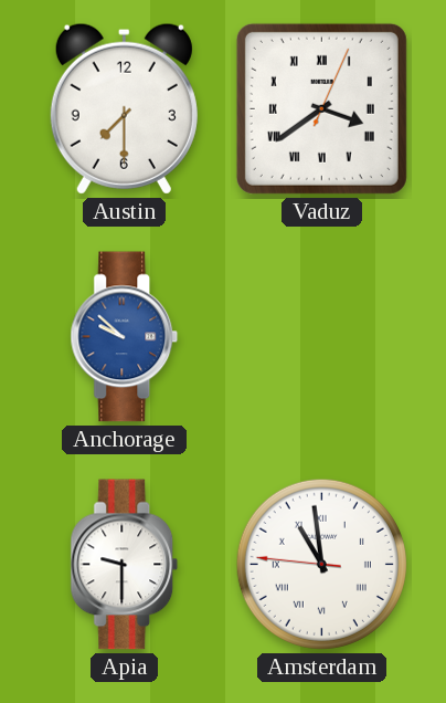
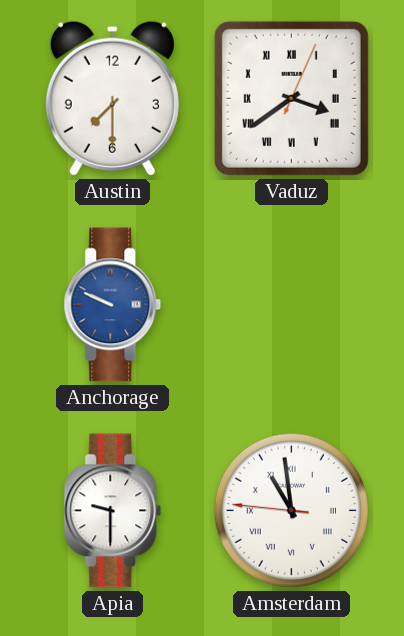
Anchorage: 9:52 -> 9:49
